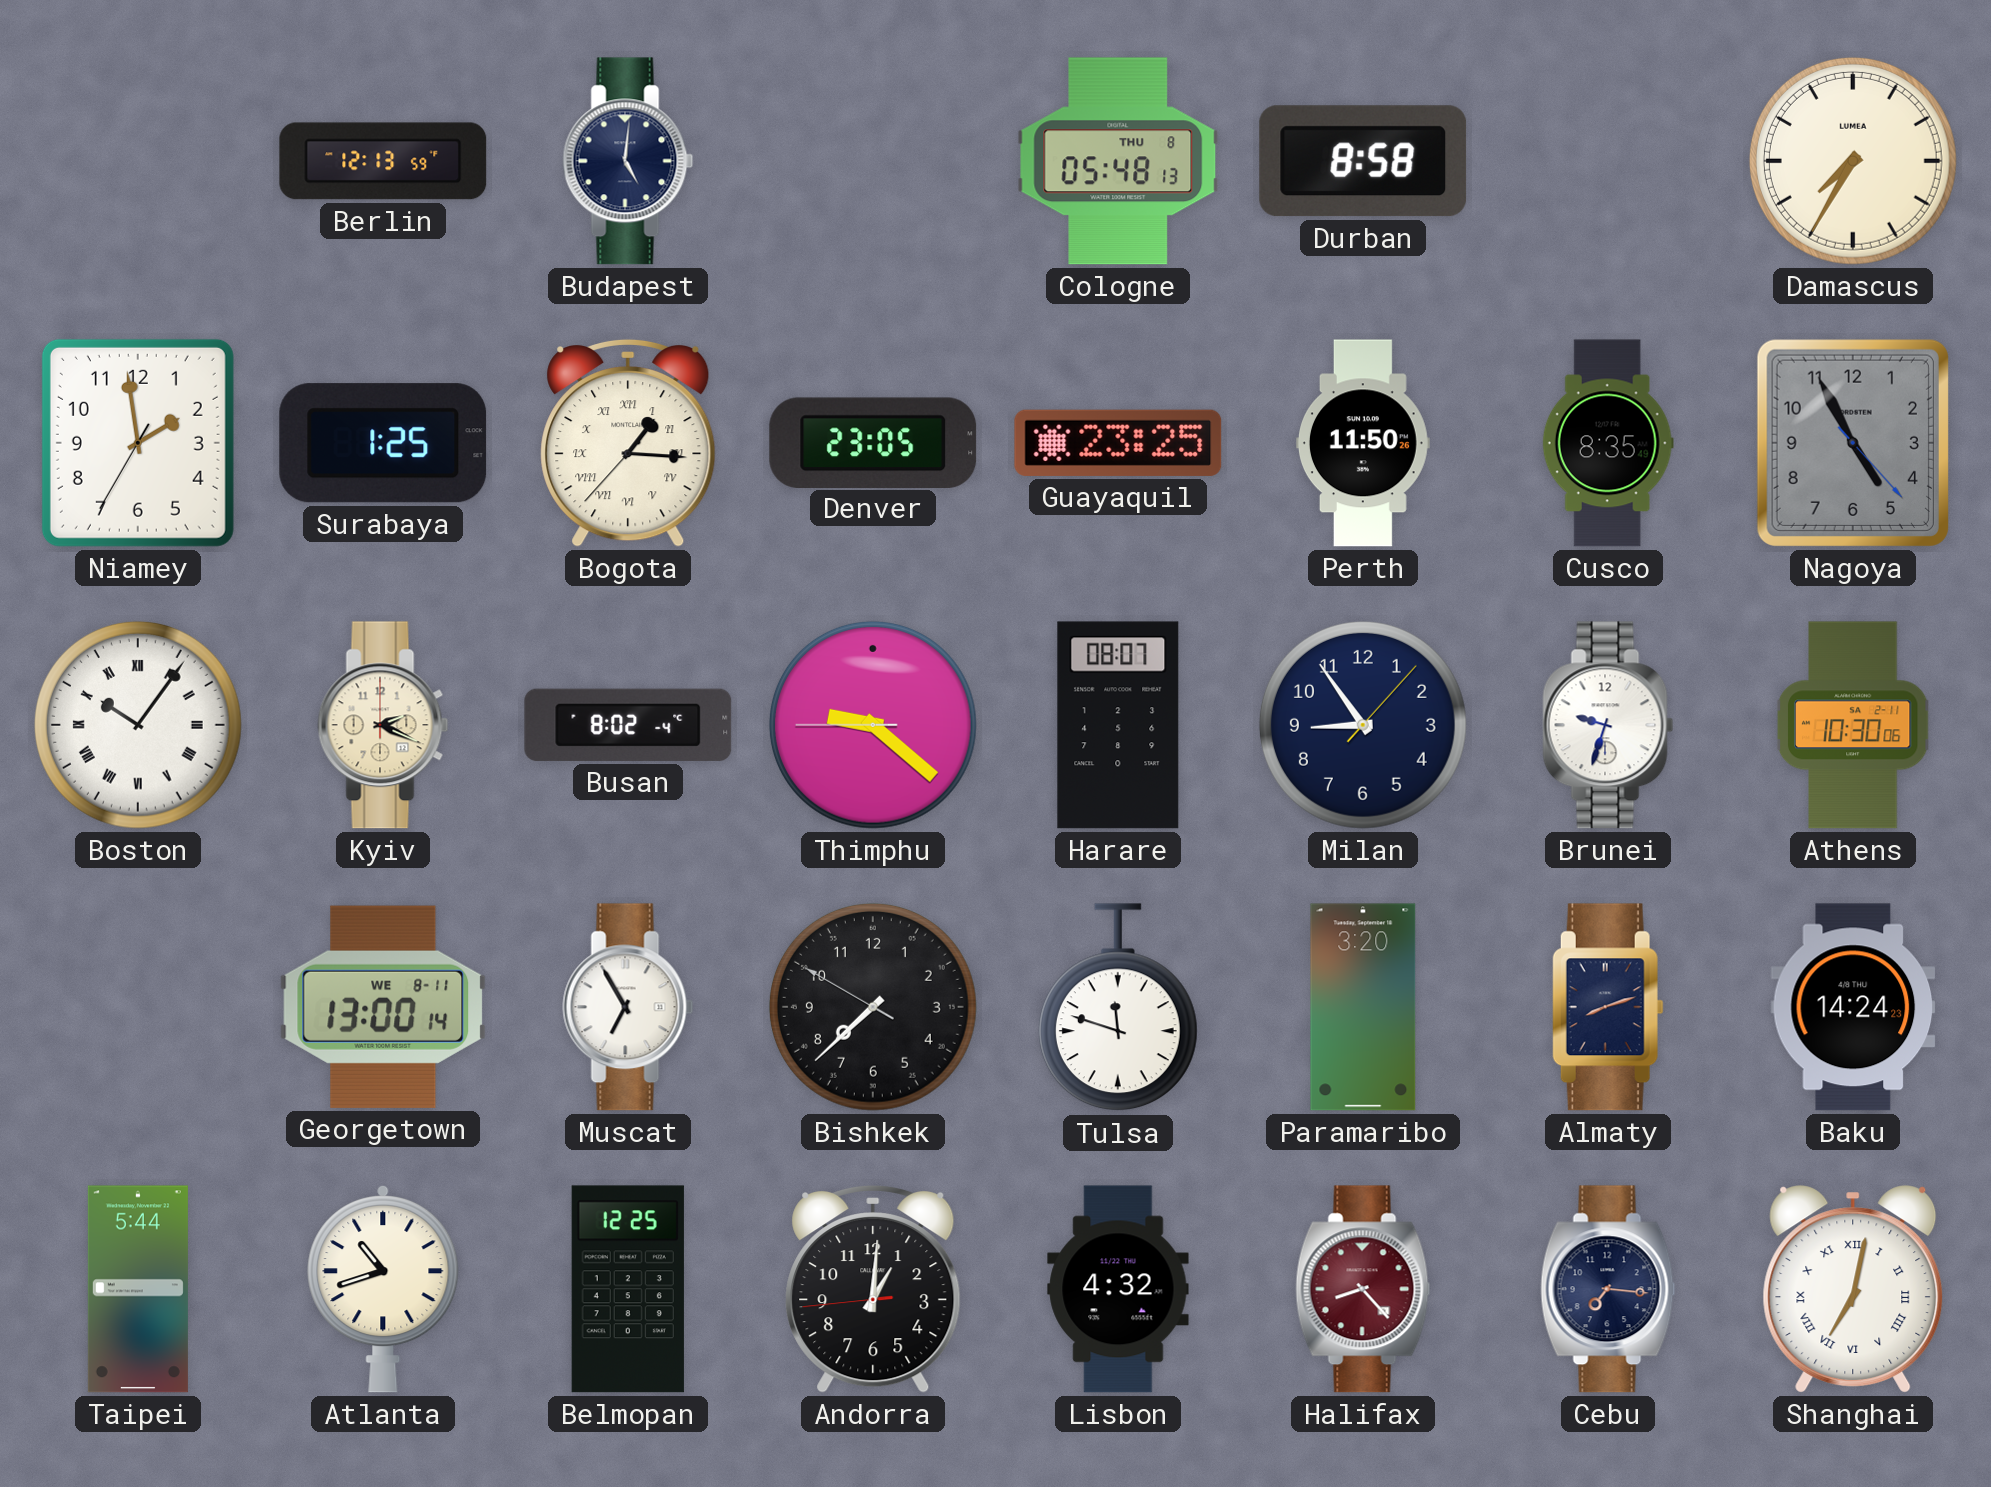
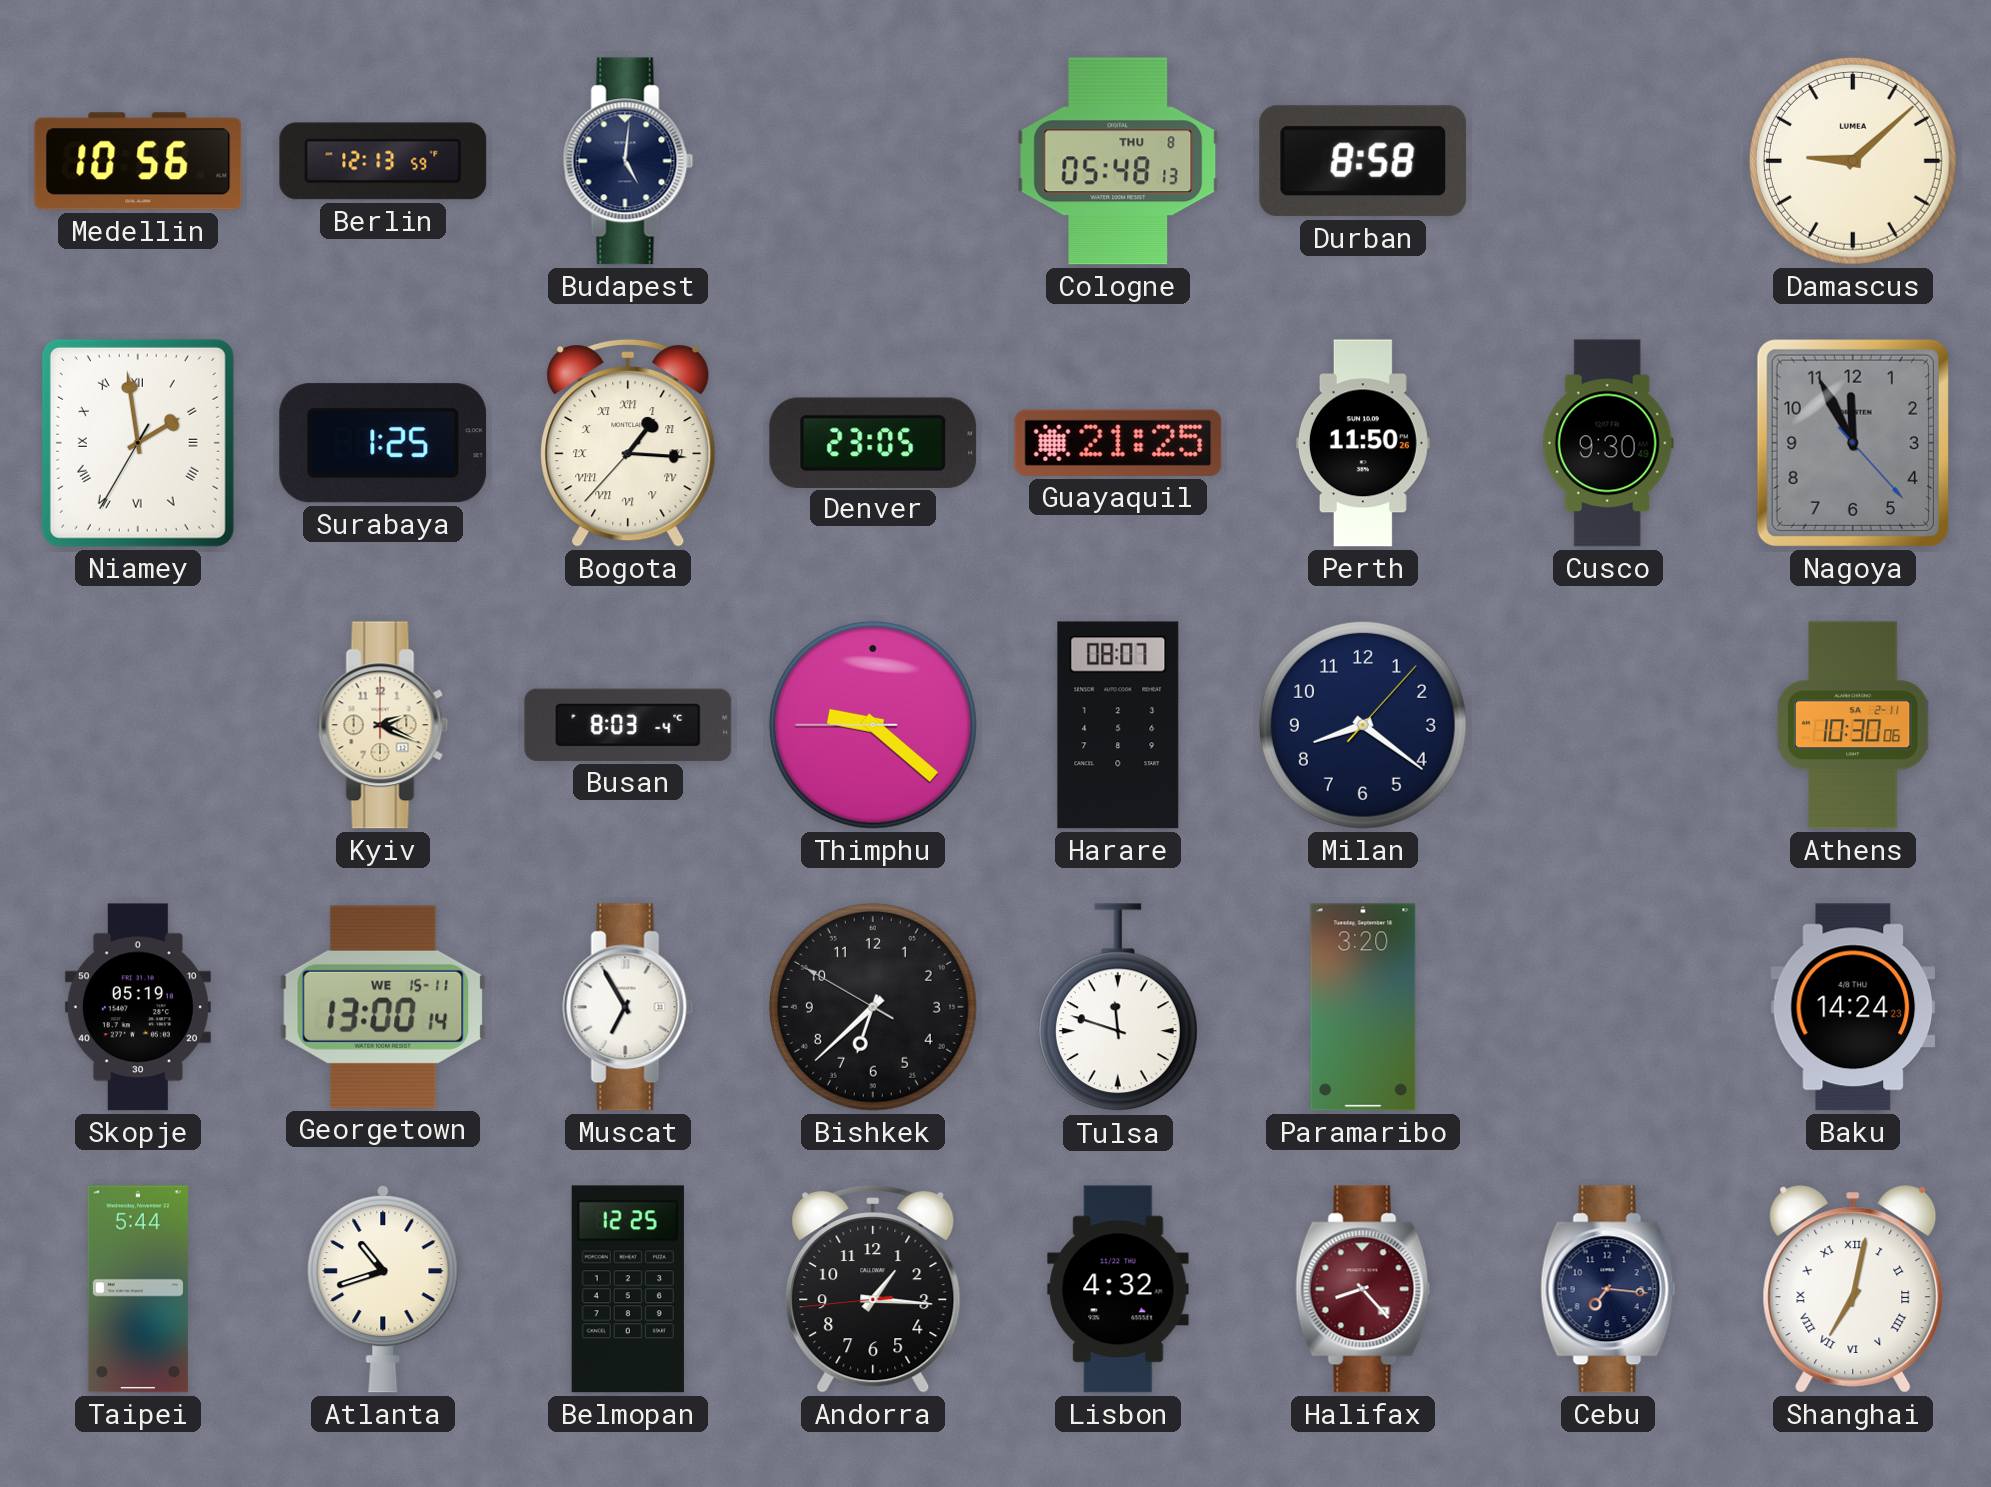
Medellin: none -> 10:56
Damascus: 7:35 -> 9:08
Niamey numerals: Arabic -> Roman
Guayaquil: 23:25 -> 21:25
Cusco: 8:35 -> 9:30
Nagoya: 4:55 -> 11:55
Boston: 10:06 -> none
Busan: 8:02 -> 8:03
Milan: 8:54 -> 8:21
Brunei: 9:33 -> none
Skopje: none -> 05:19
Georgetown date: WE 8-11 -> WE 15-11
Bishkek: 7:37 -> 6:37
Almaty: 8:12 -> none
Andorra: 1:00 -> 1:15
